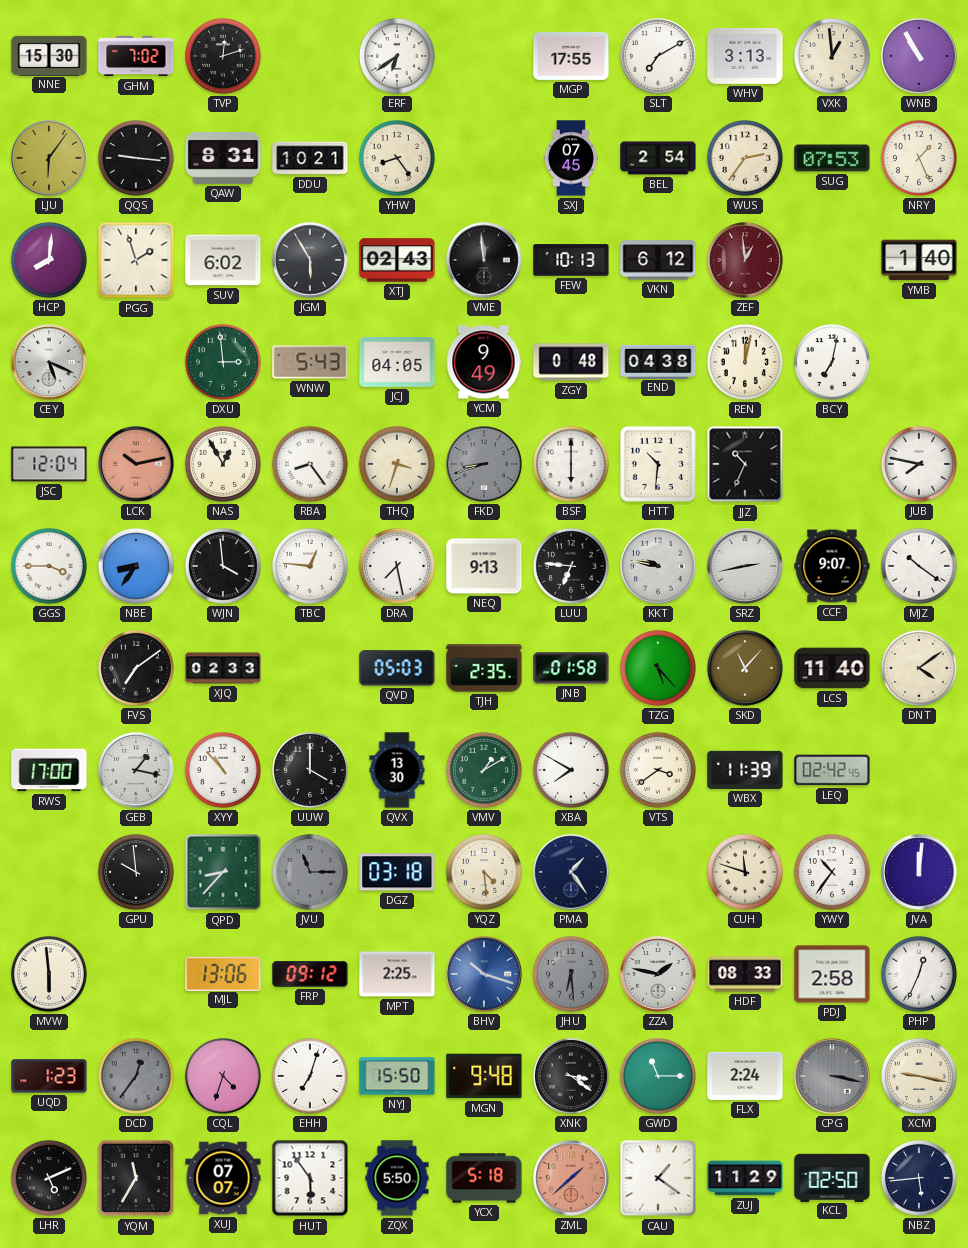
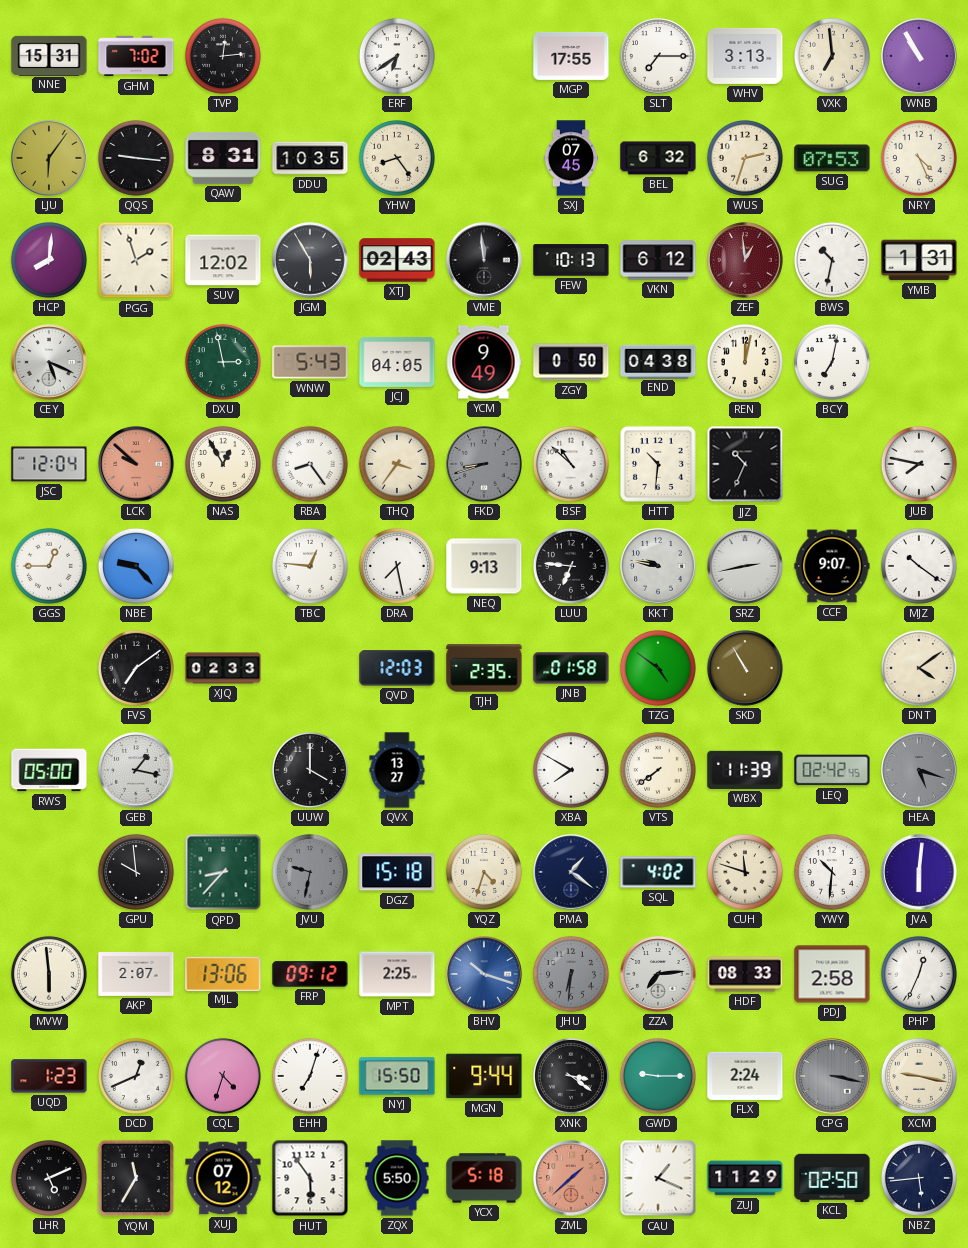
NNE: 15:30 -> 15:31
TVP: 12:12 -> 12:14
SLT: 7:10 -> 7:15
VXK: 12:59 -> 6:59
DDU: 10:21 -> 10:35
BEL: 2:54 -> 6:32
WUS: 2:36 -> 2:33
NRY: 1:26 -> 4:26
SUV: 6:02 -> 12:02
BWS: none -> 10:32
YMB: 1:40 -> 1:31
DXU: 2:59 -> 2:58
ZGY: 0:48 -> 0:50
LCK: 10:13 -> 9:52
THQ: 3:33 -> 3:36
BSF: 6:00 -> 10:52
GGS: 3:45 -> 12:45
NBE: 8:36 -> 9:23
WJN: 3:59 -> none
QVD: 05:03 -> 12:03
TZG: 5:23 -> 4:51
SKD: 11:07 -> 10:55
LCS: 11:40 -> none
RWS: 17:00 -> 05:00
XYY: 10:53 -> none
QVX: 13:30 -> 13:27
VMV: 1:10 -> none
VTS: 3:39 -> 7:39
HEA: none -> 5:18
JVU: 11:15 -> 9:32
DGZ: 03:18 -> 15:18
YQZ: 4:29 -> 4:33
PMA: 1:24 -> 1:21
SQL: none -> 4:02
YWY: 10:36 -> 10:31
JVA: 12:01 -> 6:01
AKP: none -> 2:07
JHU: 6:29 -> 6:31
ZZA: 1:47 -> 7:14
DCD: 12:36 -> 12:41
DCD dial: grey -> white
MGN: 9:48 -> 9:44
GWD: 11:15 -> 9:15
XUJ: 07:07 -> 07:12
CAU: 1:21 -> 1:19
